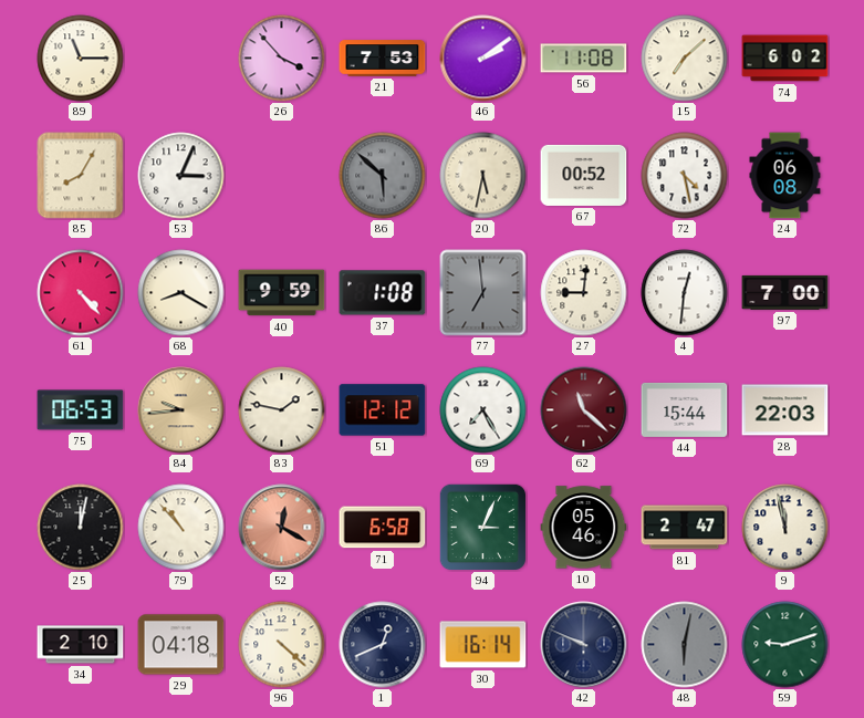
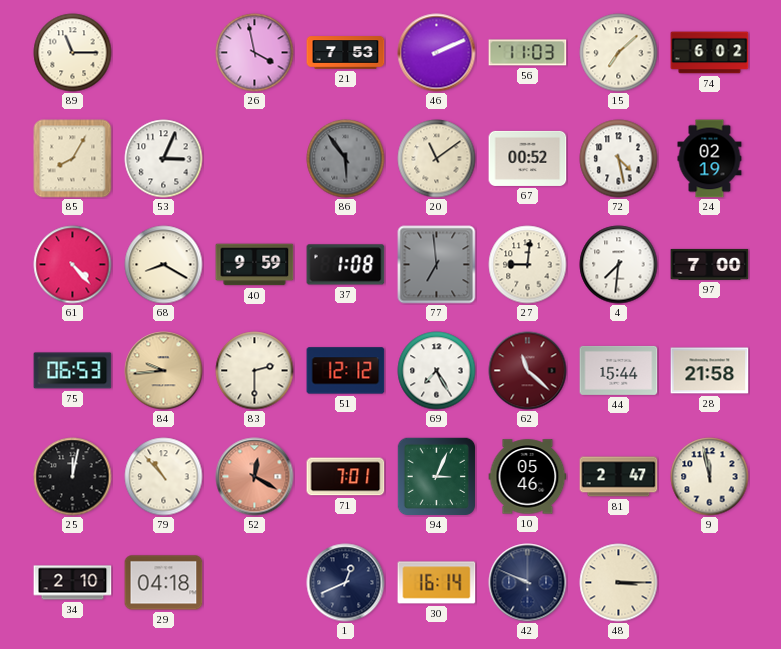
26: 3:53 -> 3:58
46: 2:09 -> 2:11
56: 11:08 -> 11:03
86: 5:52 -> 5:54
20: 5:32 -> 11:09
24: 06:08 -> 02:19
4: 12:31 -> 7:31
83: 1:47 -> 2:30
28: 22:03 -> 21:58
71: 6:58 -> 7:01
96: 4:22 -> none
48: 6:02 -> 3:15
48 dial: grey -> cream
59: 9:12 -> none
